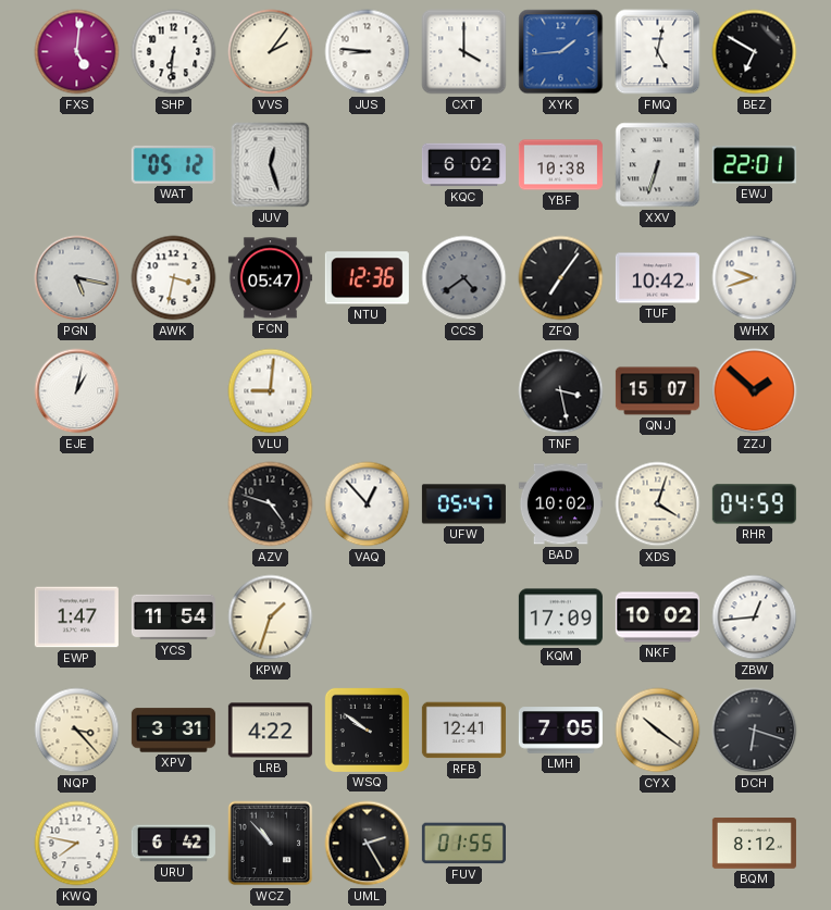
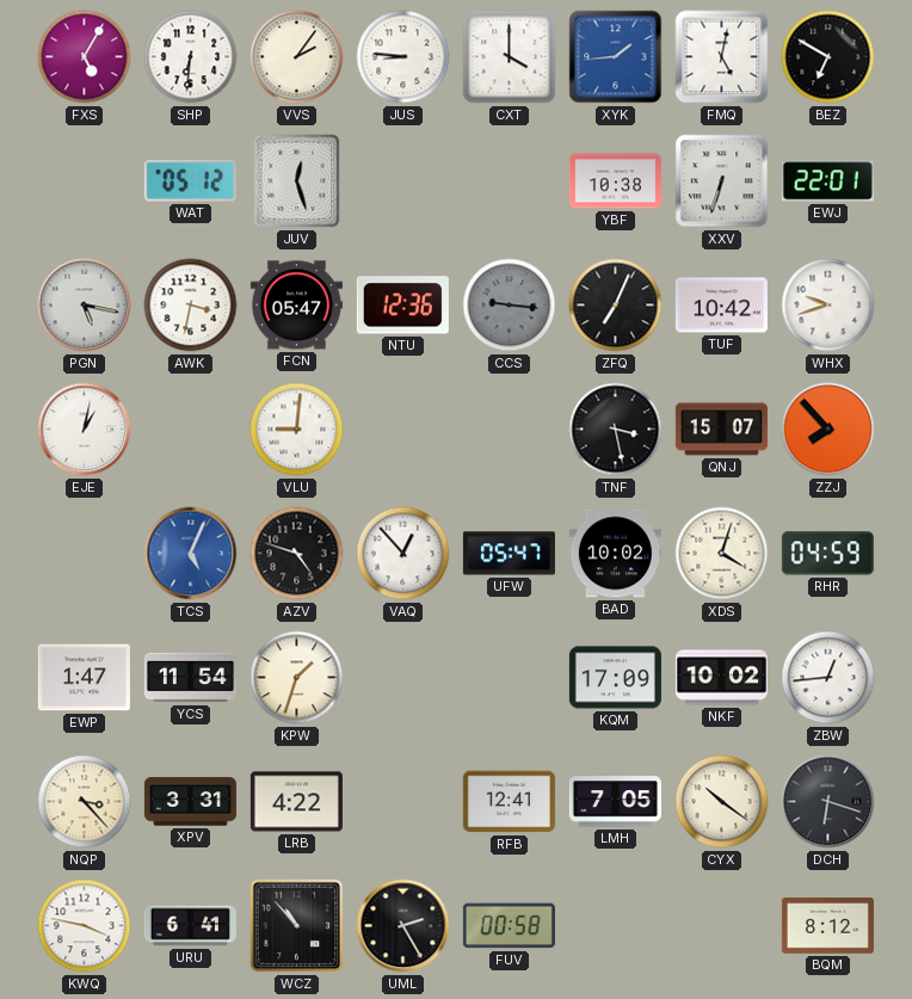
FXS: 5:01 -> 5:05
KQC: 6:02 -> none
CCS: 4:39 -> 9:16
ZFQ: 7:06 -> 7:04
ZZJ: 1:52 -> 7:53
TCS: none -> 5:04
WSQ: 9:51 -> none
KWQ: 7:47 -> 3:47
URU: 6:42 -> 6:41
FUV: 01:55 -> 00:58
